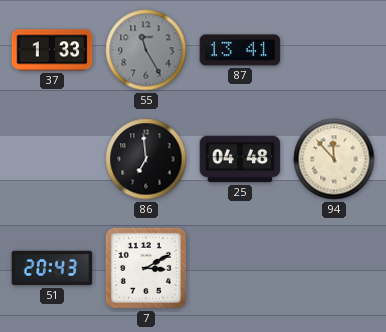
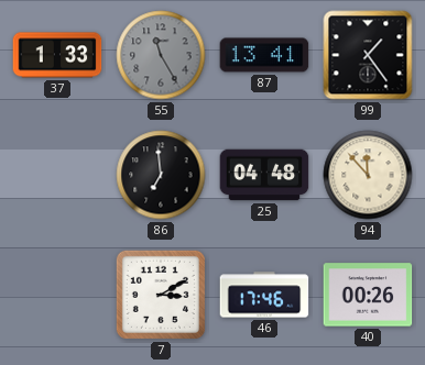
99: none -> 1:24
51: 20:43 -> none
46: none -> 17:46
40: none -> 00:26
